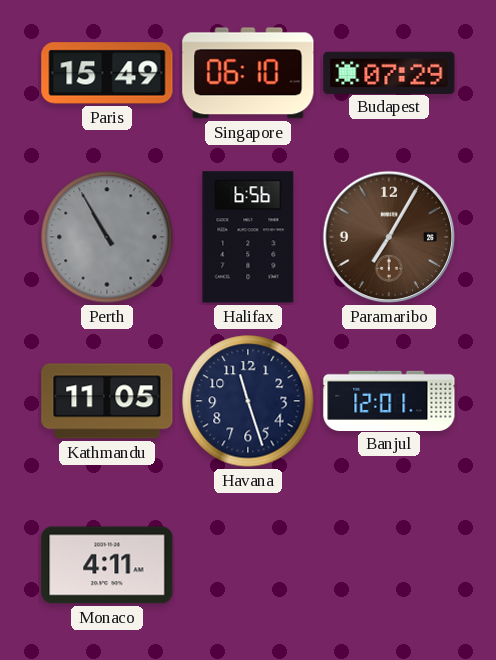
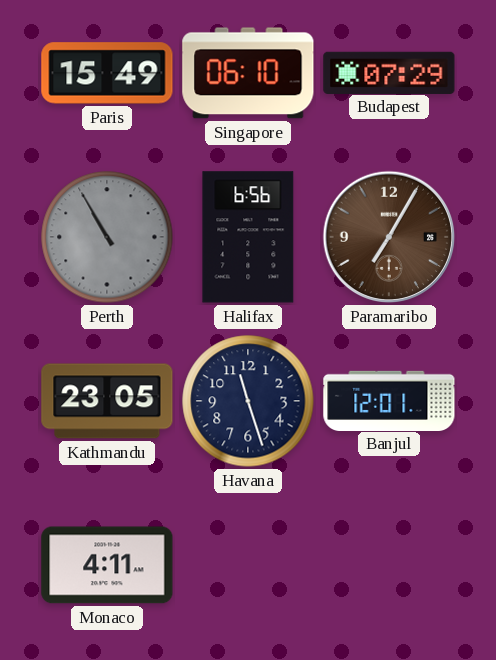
Kathmandu: 11:05 -> 23:05
